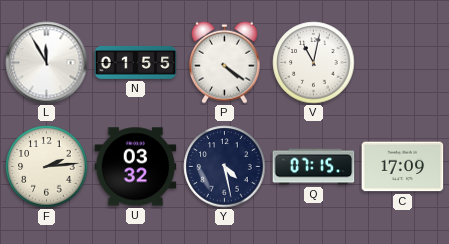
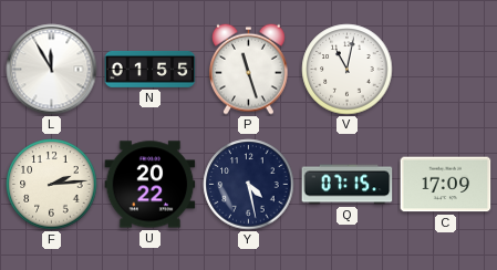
P: 4:21 -> 11:27
U: 03:32 -> 20:22
